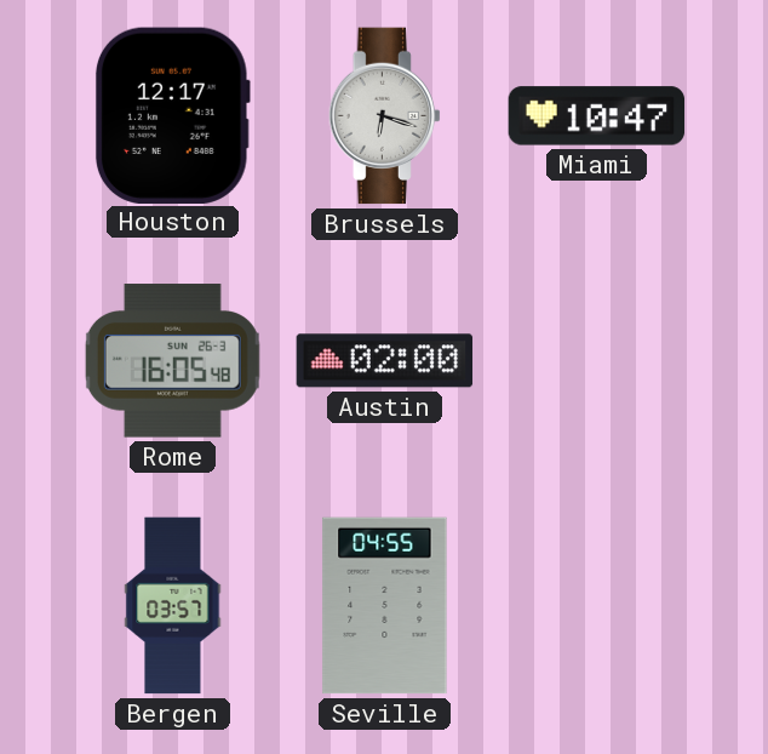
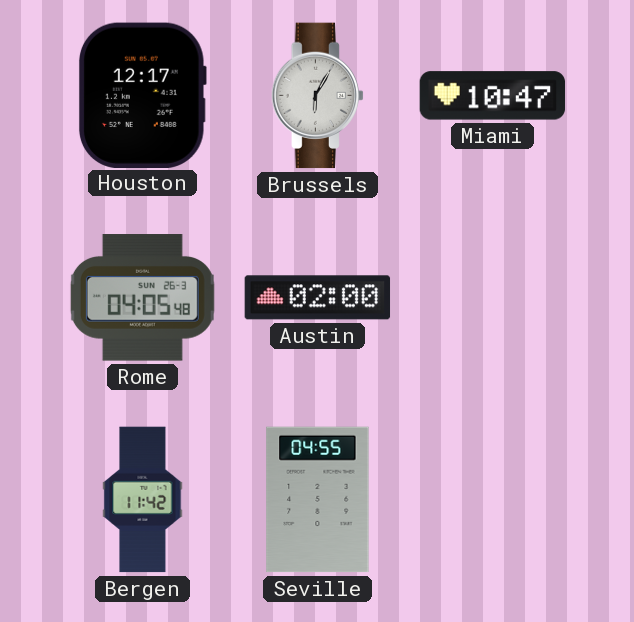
Brussels: 6:18 -> 6:05
Rome: 16:05 -> 04:05
Bergen: 03:57 -> 11:42
